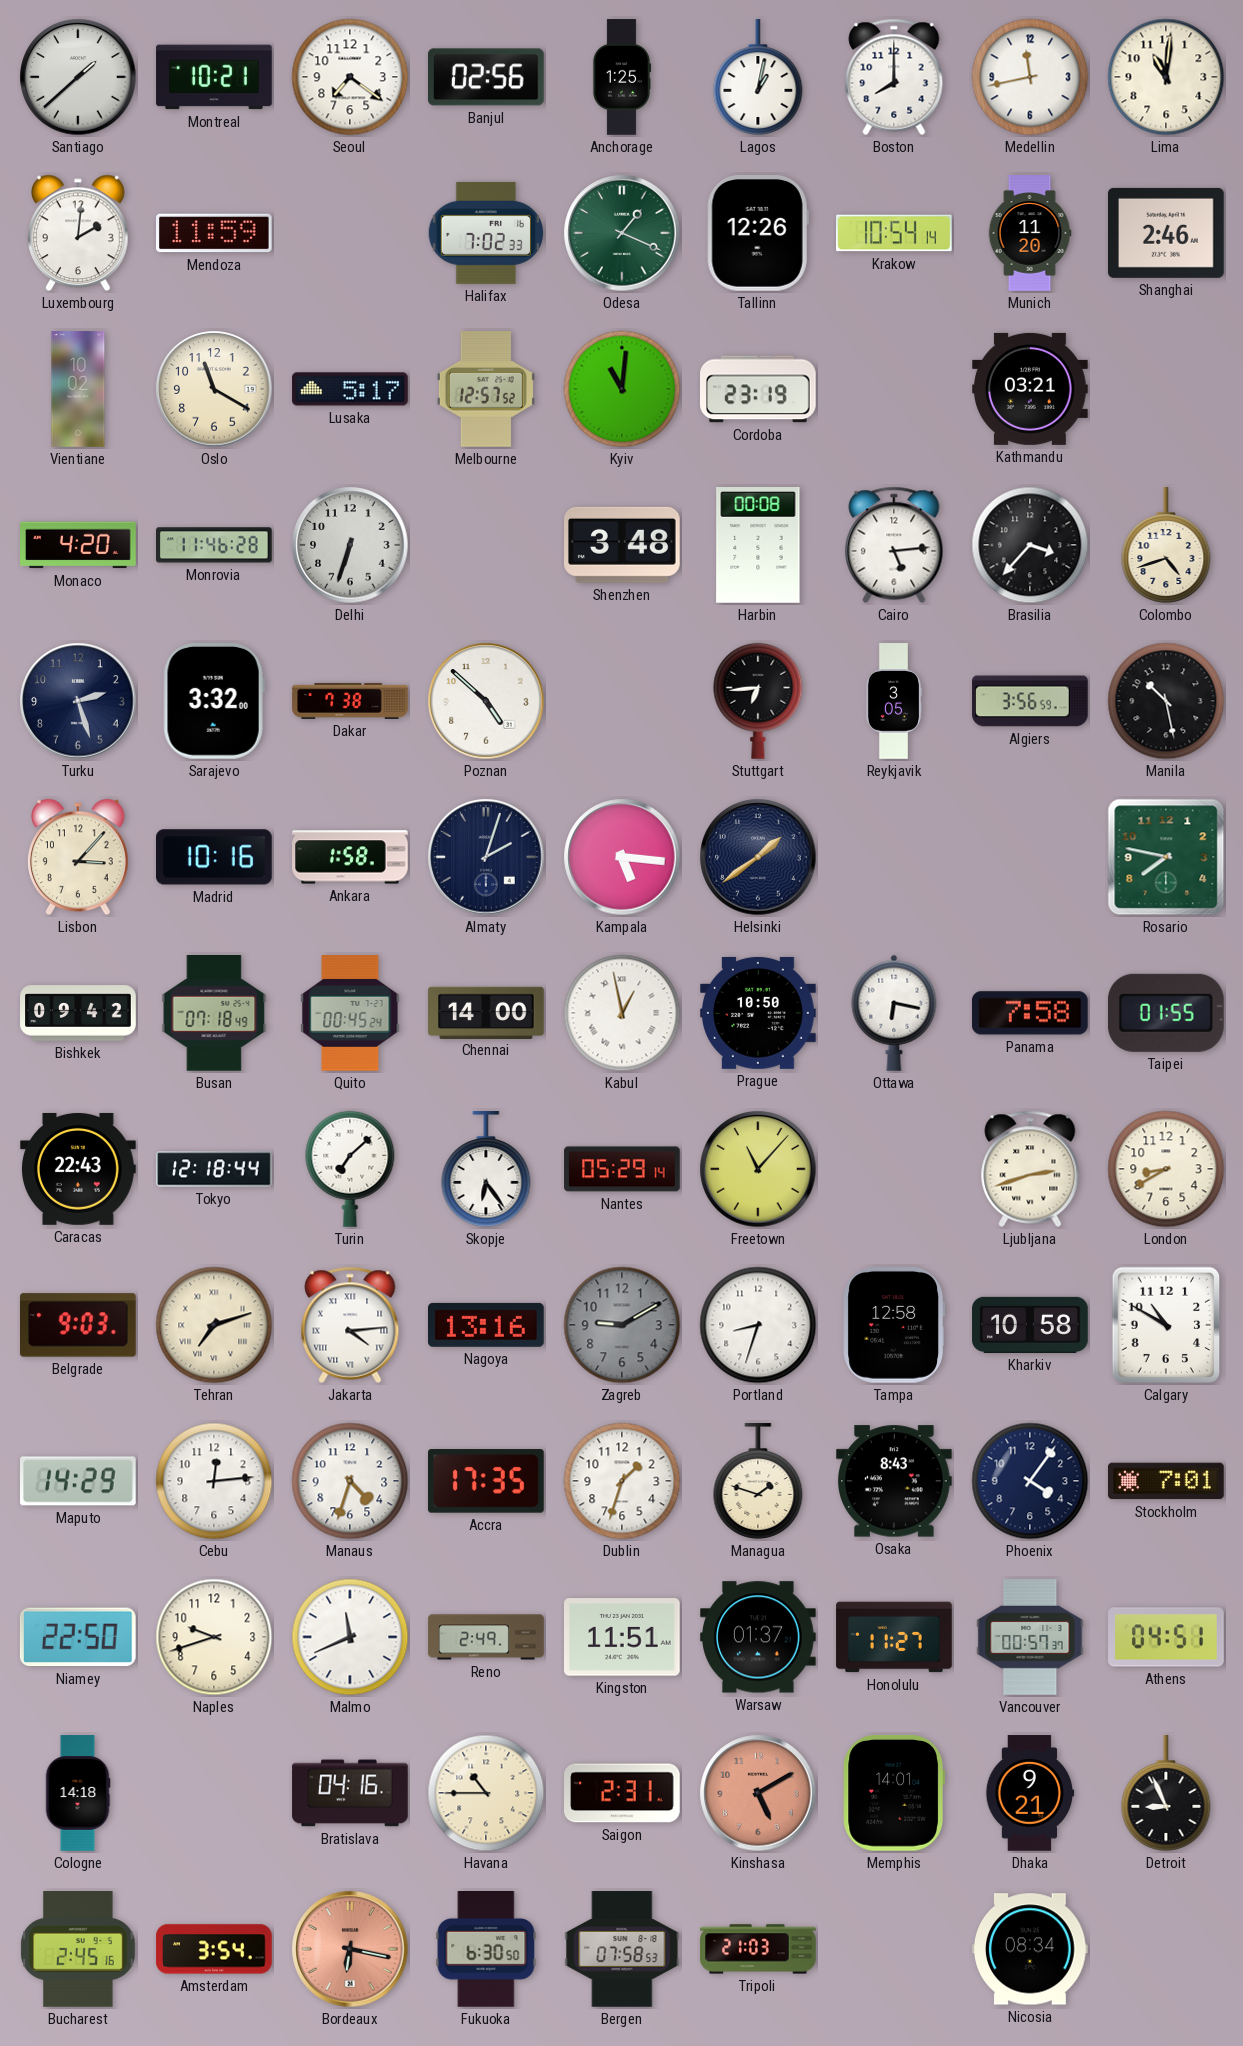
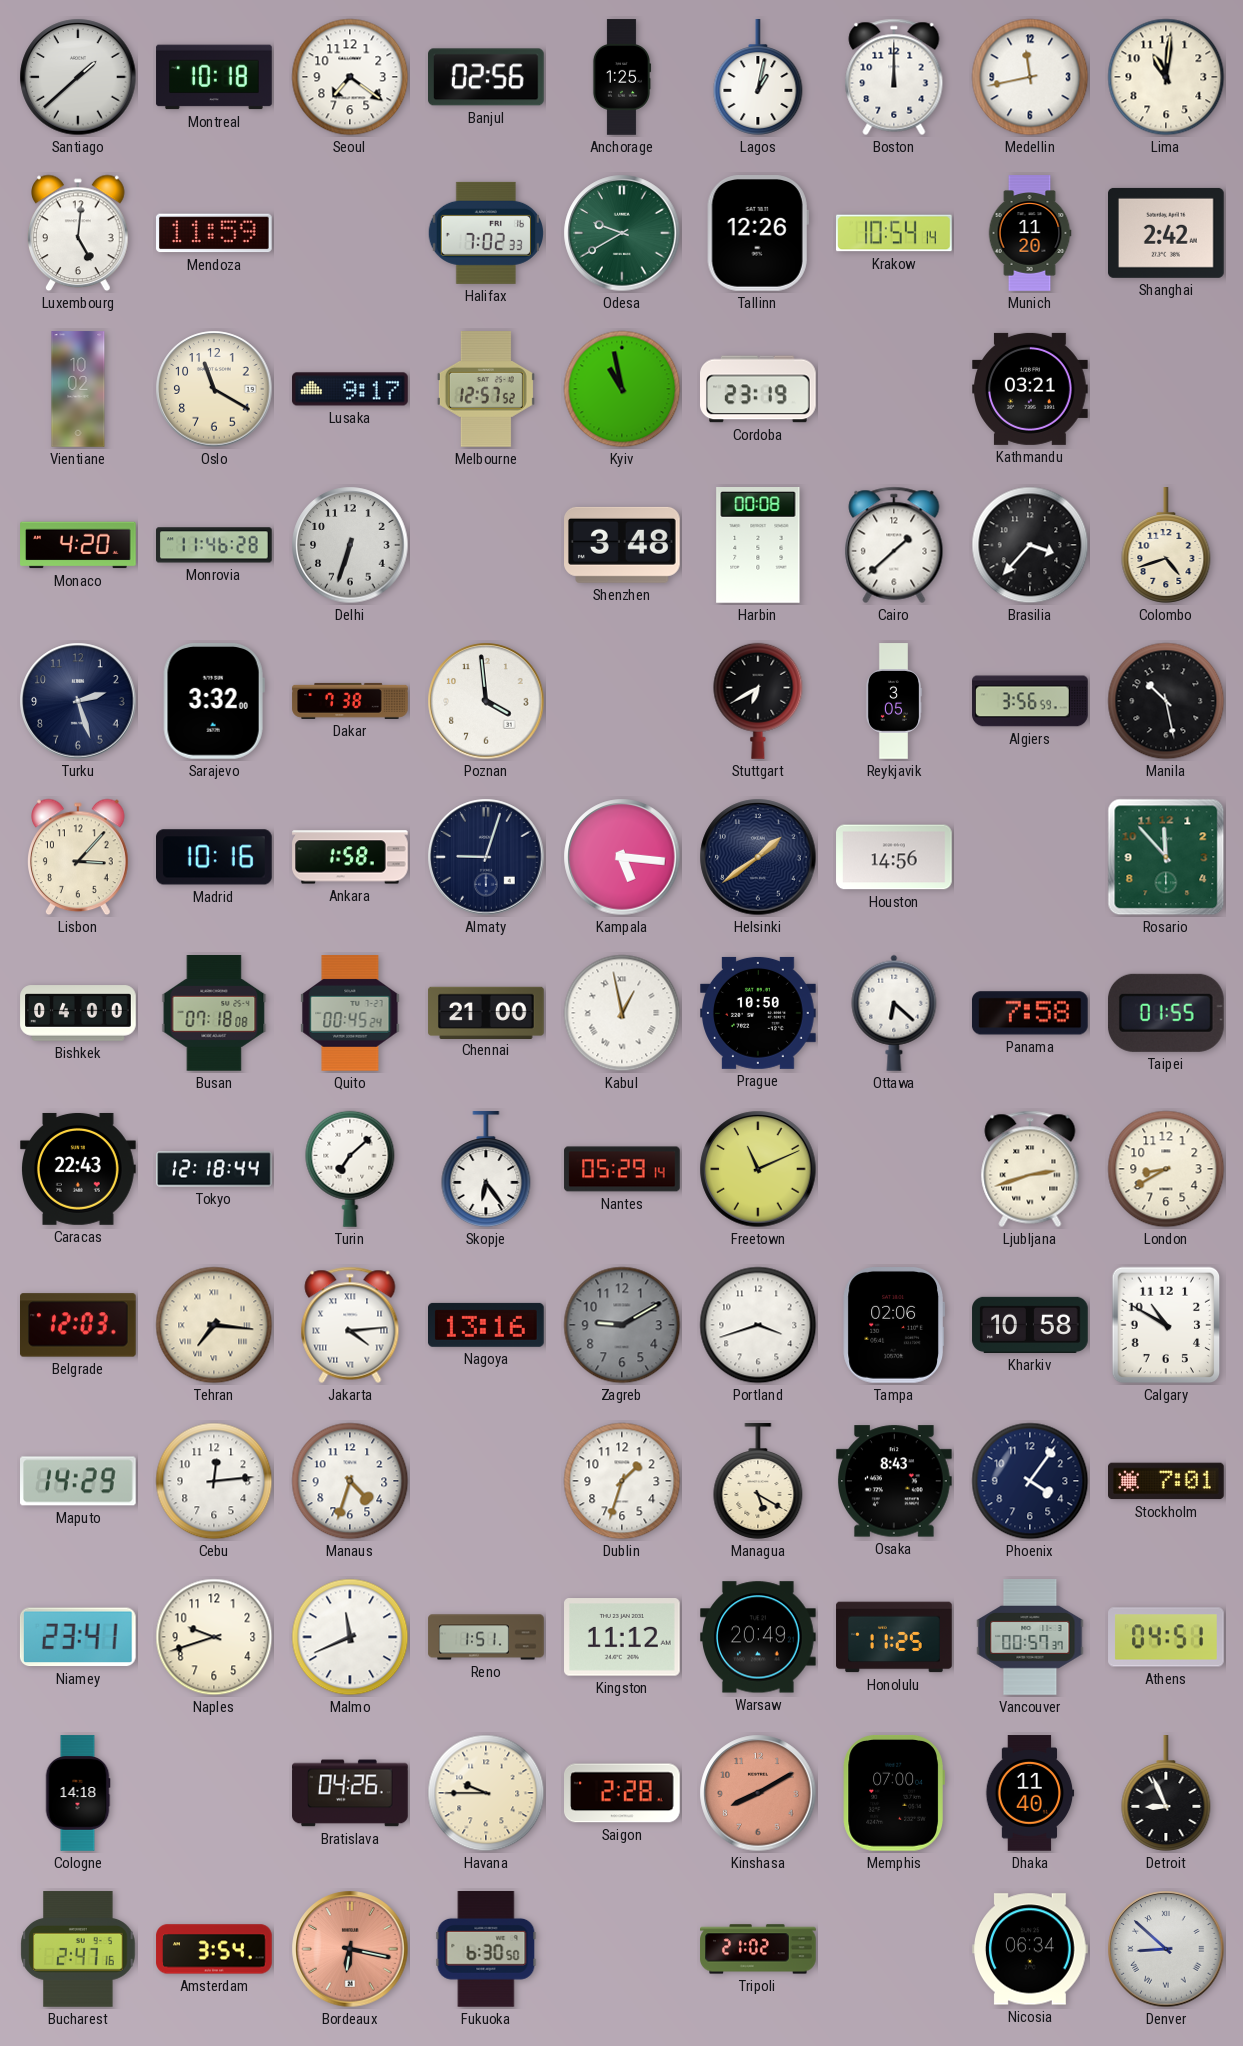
Montreal: 10:21 -> 10:18
Boston: 8:00 -> 12:00
Luxembourg: 2:01 -> 5:01
Odesa: 1:19 -> 9:40
Shanghai: 2:46 -> 2:42
Lusaka: 5:17 -> 9:17
Kyiv: 11:01 -> 10:58
Cairo: 5:14 -> 1:38
Poznan: 4:52 -> 3:59
Stuttgart: 6:44 -> 6:40
Almaty: 2:03 -> 9:03
Houston: none -> 14:56
Rosario: 7:47 -> 11:53
Bishkek: 09:42 -> 04:00
Busan: 07:18:49 -> 07:18:08
Chennai: 14:00 -> 21:00
Ottawa: 6:17 -> 6:22
Freetown: 11:07 -> 11:11
Belgrade: 9:03 -> 12:03
Tehran: 7:12 -> 7:16
Portland: 8:33 -> 3:42
Tampa: 12:58 -> 02:06
Accra: 17:35 -> none
Managua: 1:48 -> 5:20
Niamey: 22:50 -> 23:41
Reno: 2:49 -> 1:51
Kingston: 11:51 -> 11:12
Warsaw: 01:37 -> 20:49
Honolulu: 11:27 -> 11:25
Bratislava: 04:16 -> 04:26
Havana: 10:45 -> 9:45
Saigon: 2:31 -> 2:28
Kinshasa: 5:10 -> 8:10
Memphis: 14:01 -> 07:00
Dhaka: 9:21 -> 11:40
Bucharest: 2:45 -> 2:47
Bergen: 07:58 -> none
Tripoli: 21:03 -> 21:02
Nicosia: 08:34 -> 06:34
Denver: none -> 8:52
